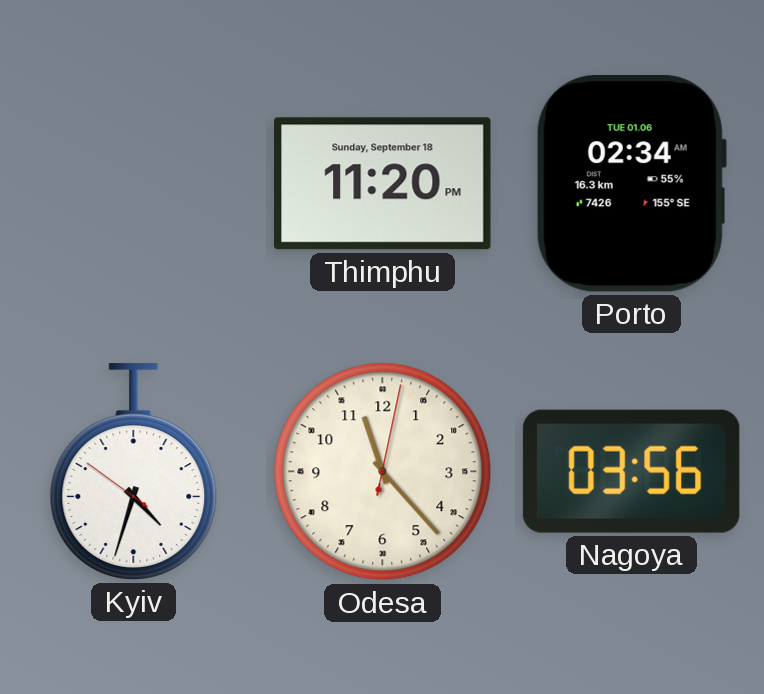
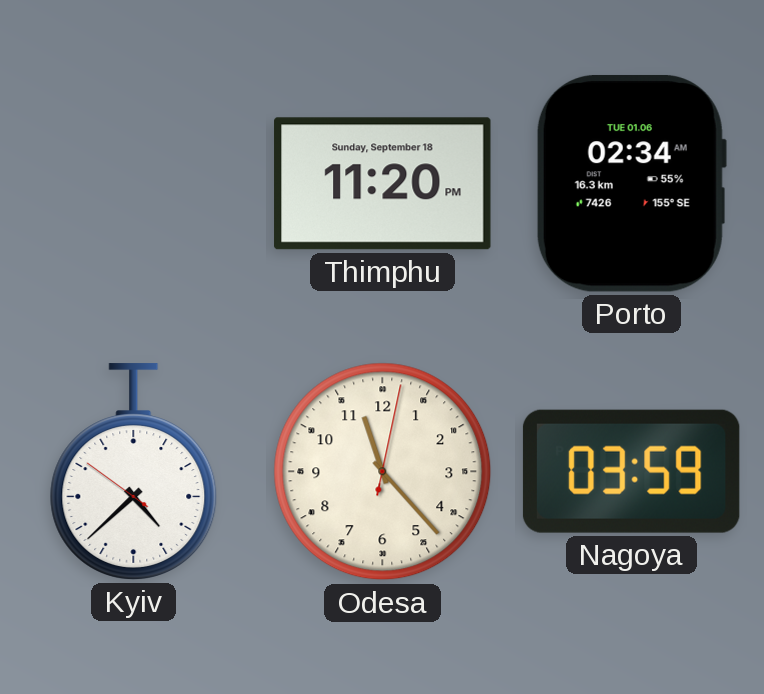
Kyiv: 4:32 -> 4:37
Nagoya: 03:56 -> 03:59
